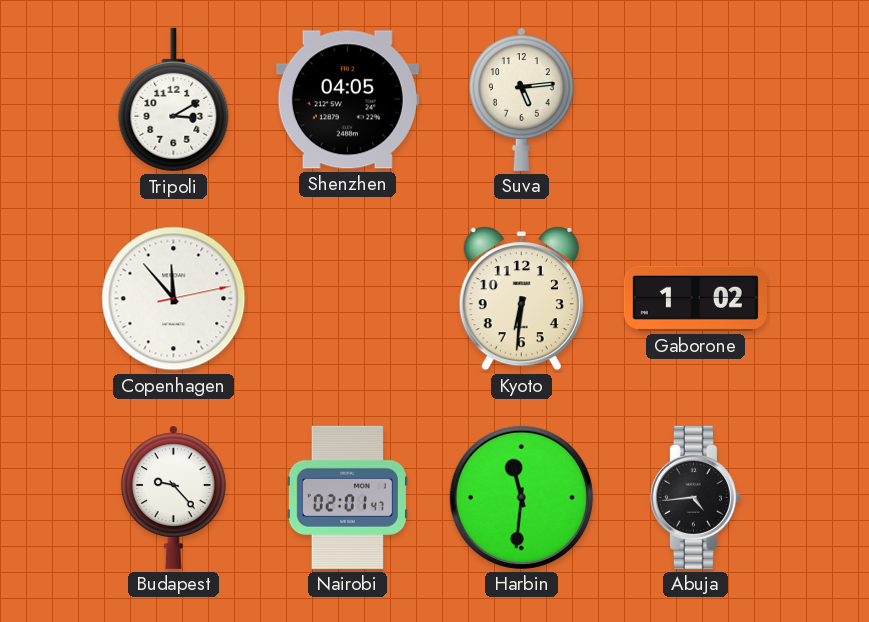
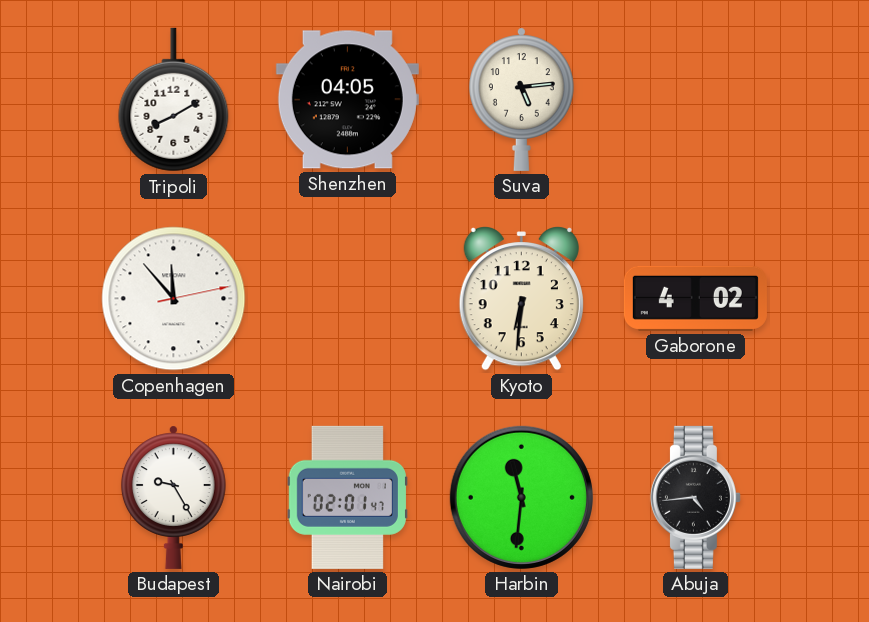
Tripoli: 3:10 -> 8:10
Gaborone: 1:02 -> 4:02
Budapest: 9:23 -> 9:25
